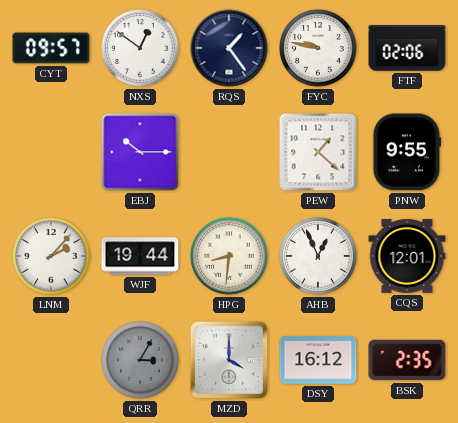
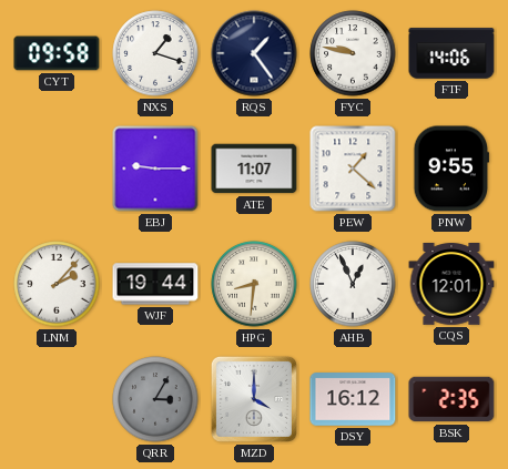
CYT: 09:57 -> 09:58
NXS: 12:51 -> 1:18
FTF: 02:06 -> 14:06
EBJ: 10:15 -> 9:15
ATE: none -> 11:07
